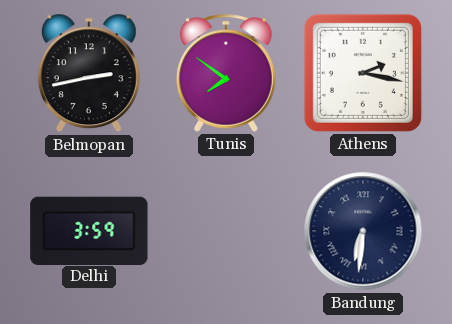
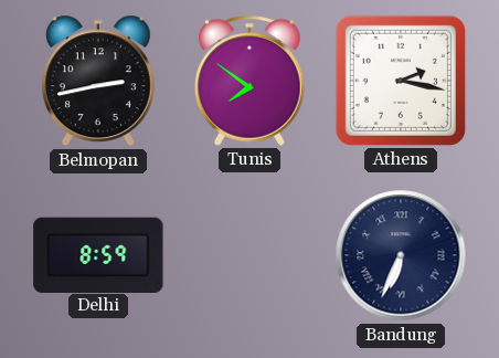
Delhi: 3:59 -> 8:59
Bandung: 6:31 -> 6:34
